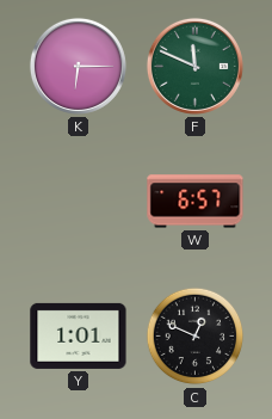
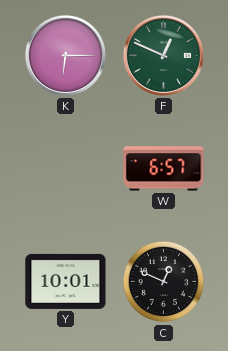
F: 11:49 -> 12:49
Y: 1:01 -> 10:01
